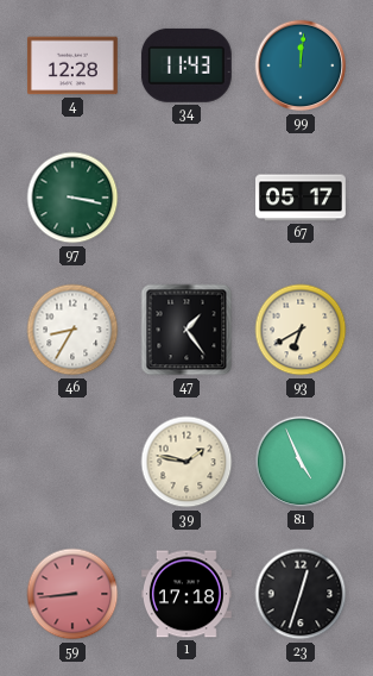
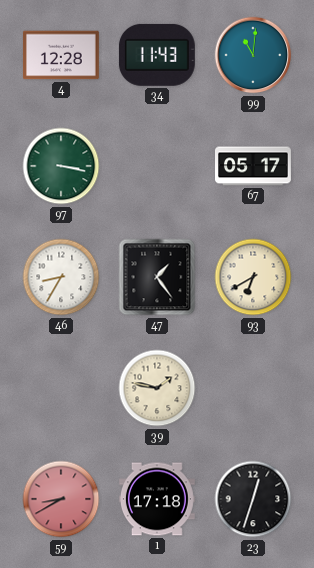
99: 12:01 -> 11:01
81: 4:56 -> none
59: 8:44 -> 8:40
